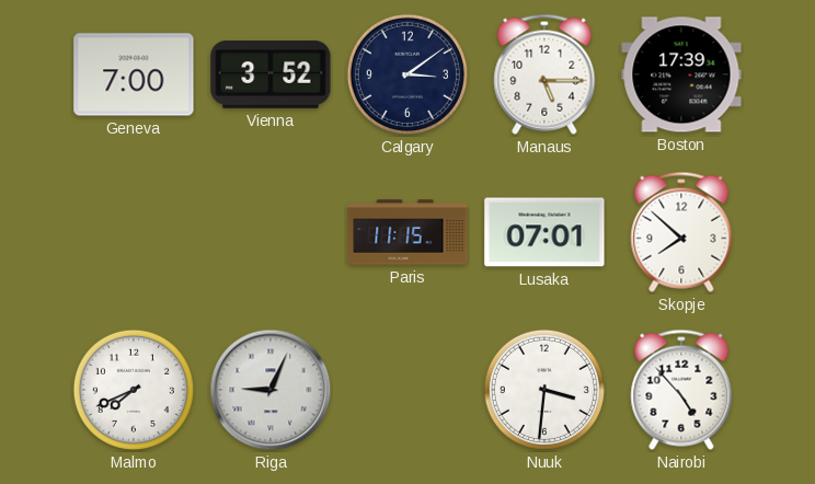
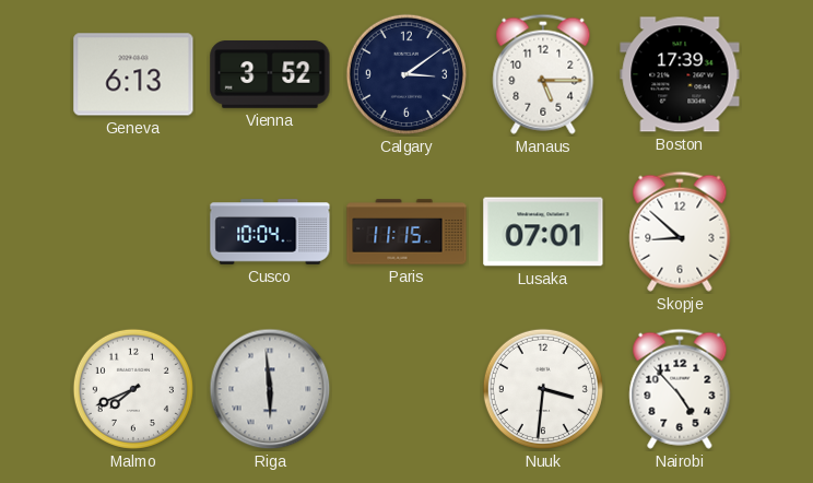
Geneva: 7:00 -> 6:13
Cusco: none -> 10:04
Skopje: 7:52 -> 8:52
Riga: 9:04 -> 5:59
